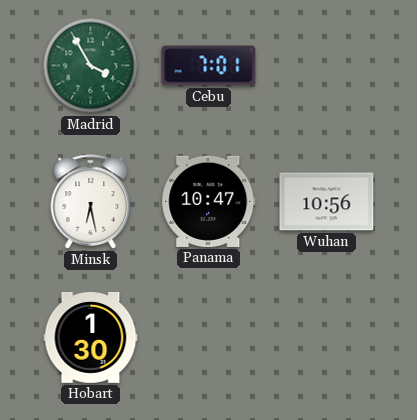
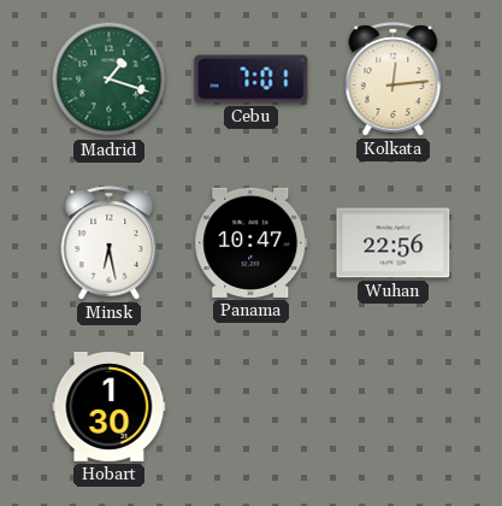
Madrid: 3:55 -> 1:18
Kolkata: none -> 12:14
Wuhan: 10:56 -> 22:56
